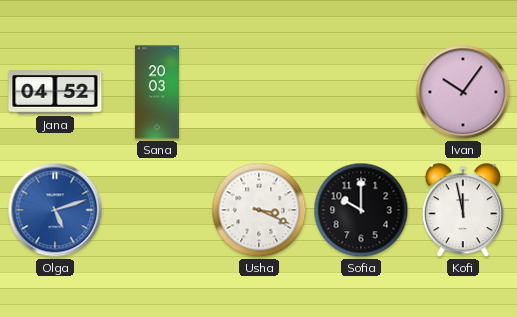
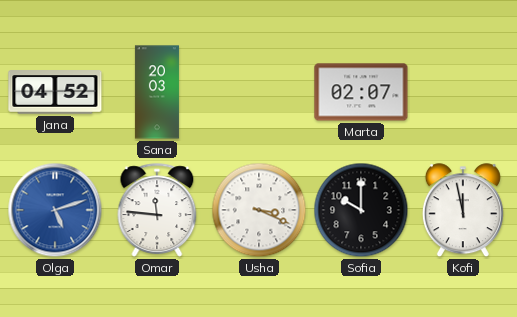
Marta: none -> 02:07
Ivan: 10:06 -> none
Omar: none -> 11:46
